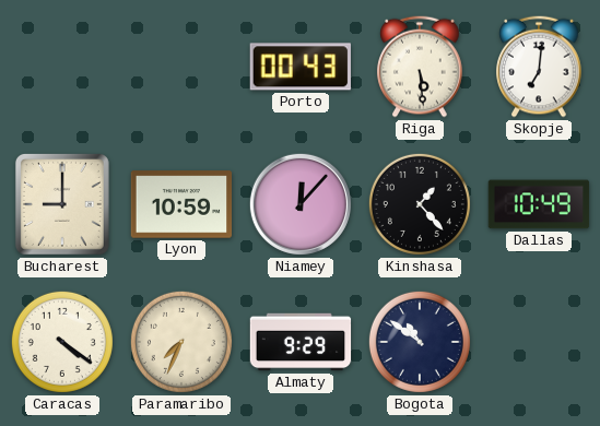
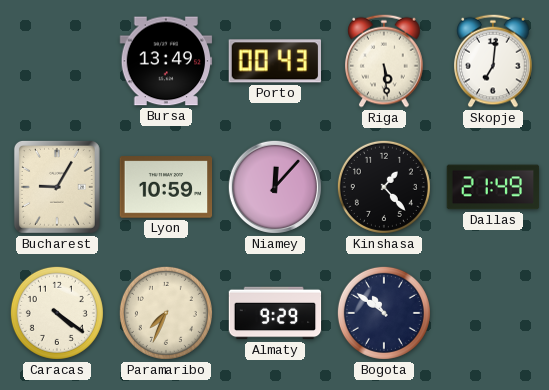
Bursa: none -> 13:49
Bucharest: 9:00 -> 9:05
Dallas: 10:49 -> 21:49
